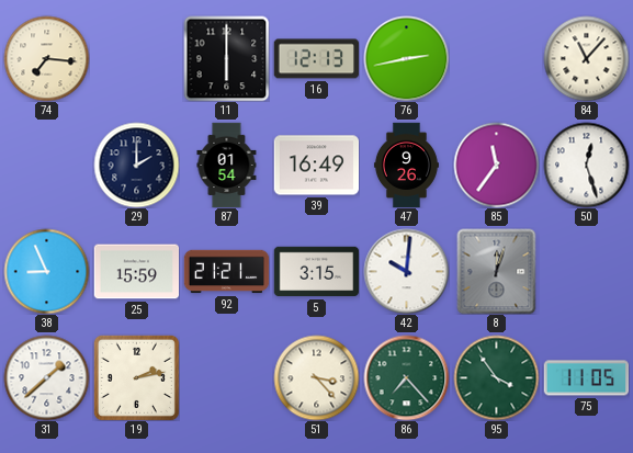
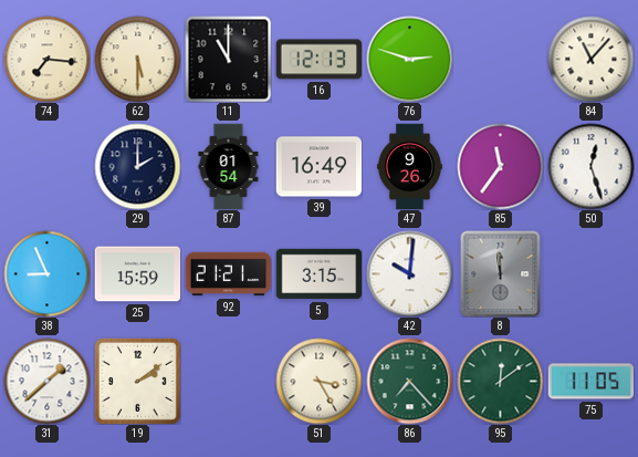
62: none -> 5:30
11: 6:00 -> 11:00
76: 2:43 -> 2:48
8: 12:03 -> 11:59
19: 2:13 -> 2:09
51: 3:23 -> 3:25
95: 3:54 -> 12:09
